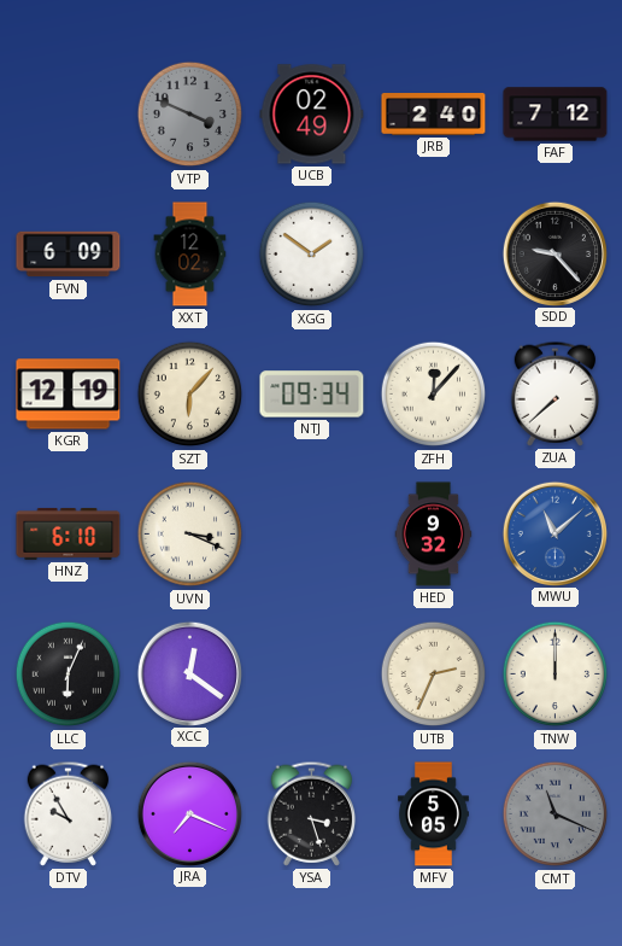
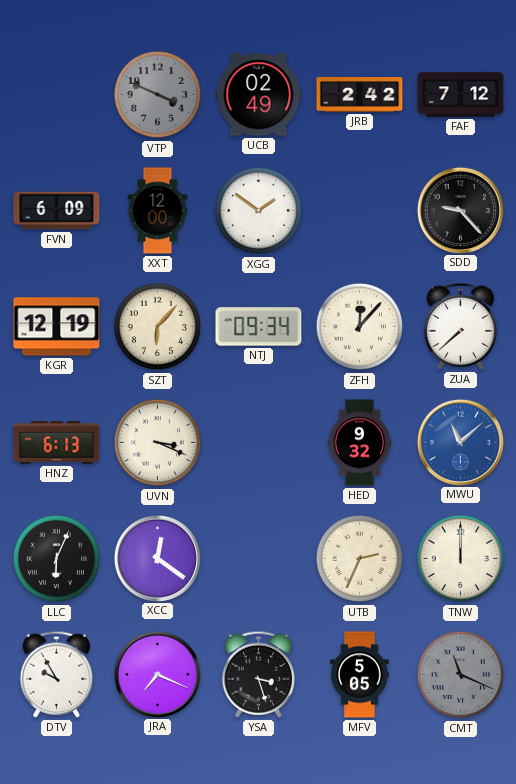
JRB: 2:40 -> 2:42
XXT: 12:02 -> 12:00
HNZ: 6:10 -> 6:13
